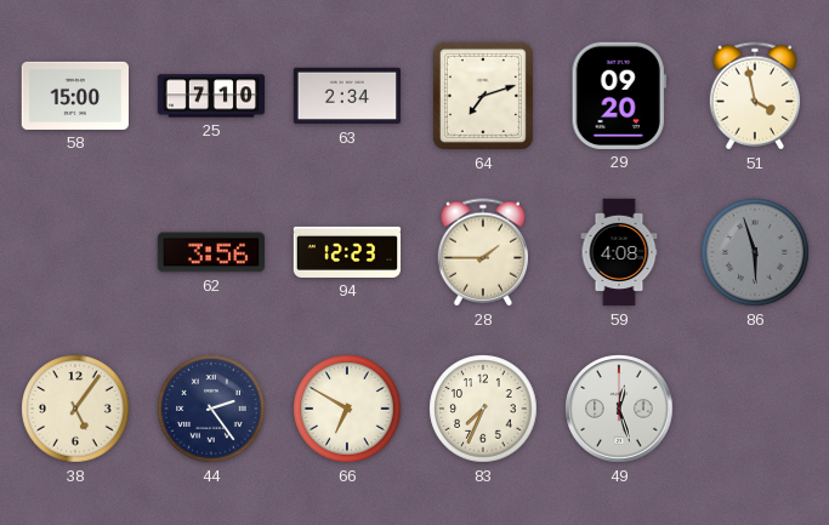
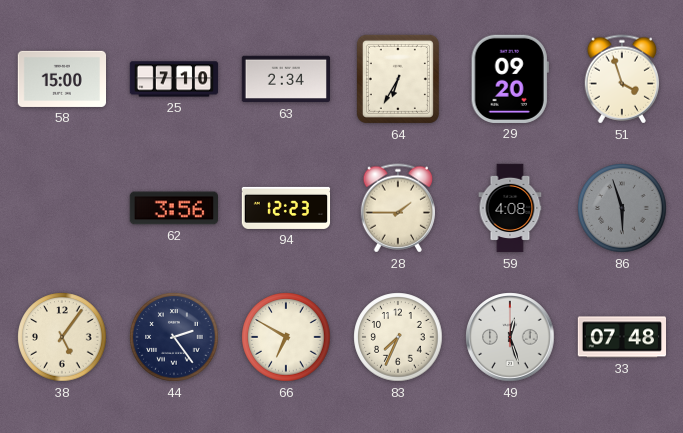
64: 7:12 -> 6:35
51: 3:58 -> 3:57
33: none -> 07:48
